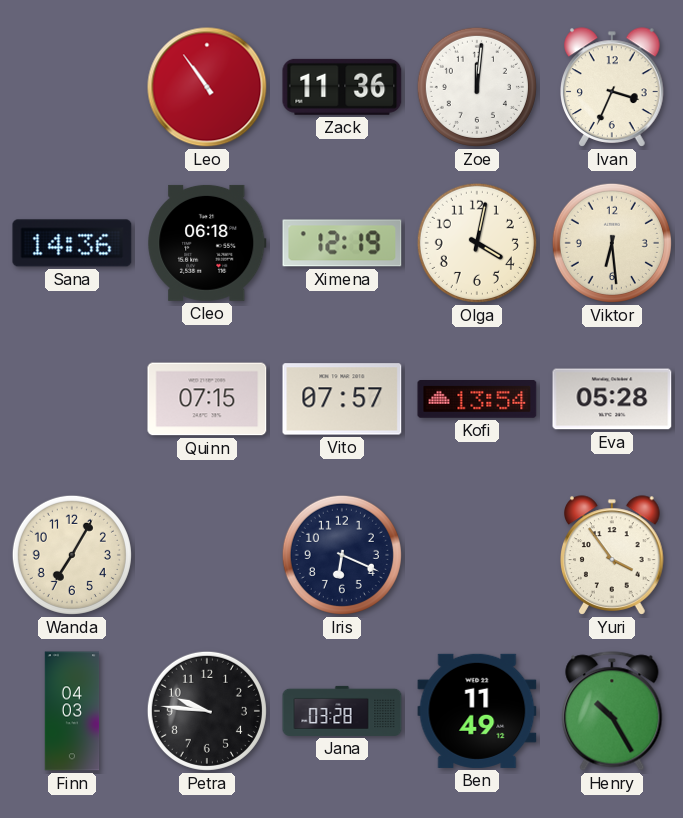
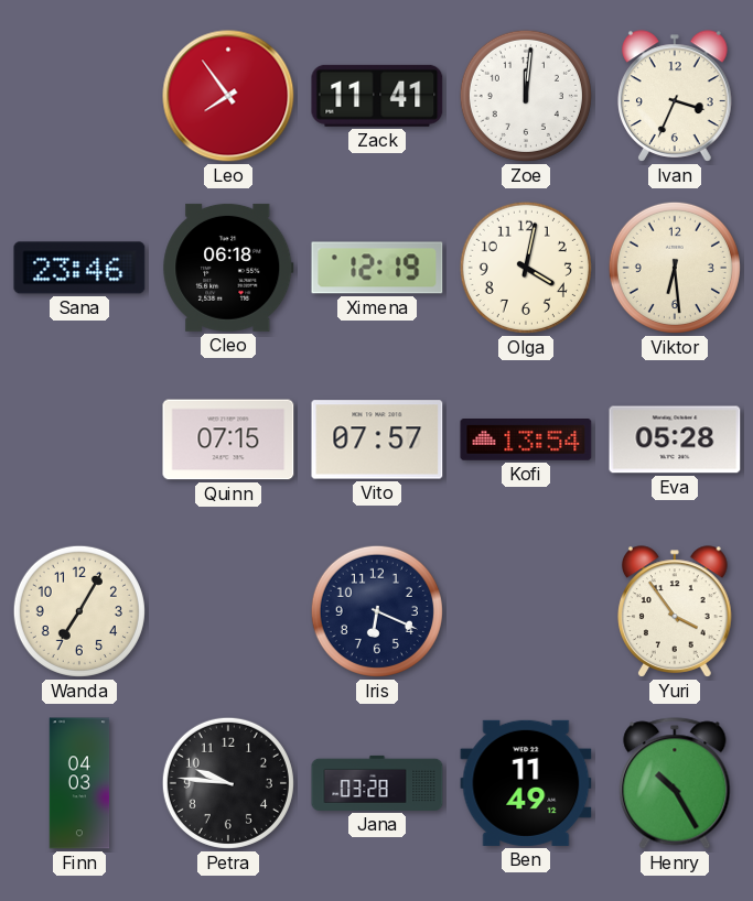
Leo: 10:54 -> 7:54
Zack: 11:36 -> 11:41
Sana: 14:36 -> 23:46
